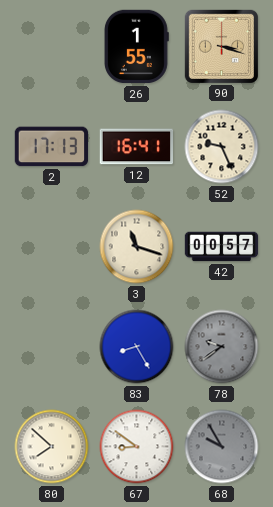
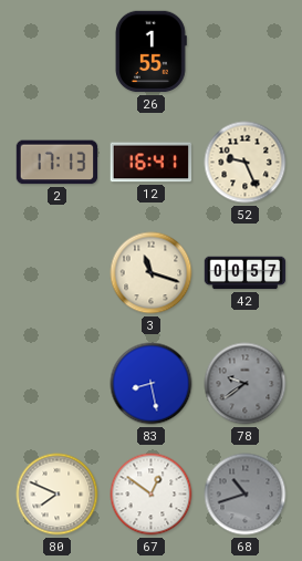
90: 3:18 -> none
83: 8:25 -> 8:28
80: 7:52 -> 7:49
67: 8:51 -> 12:51
68: 9:55 -> 10:42
